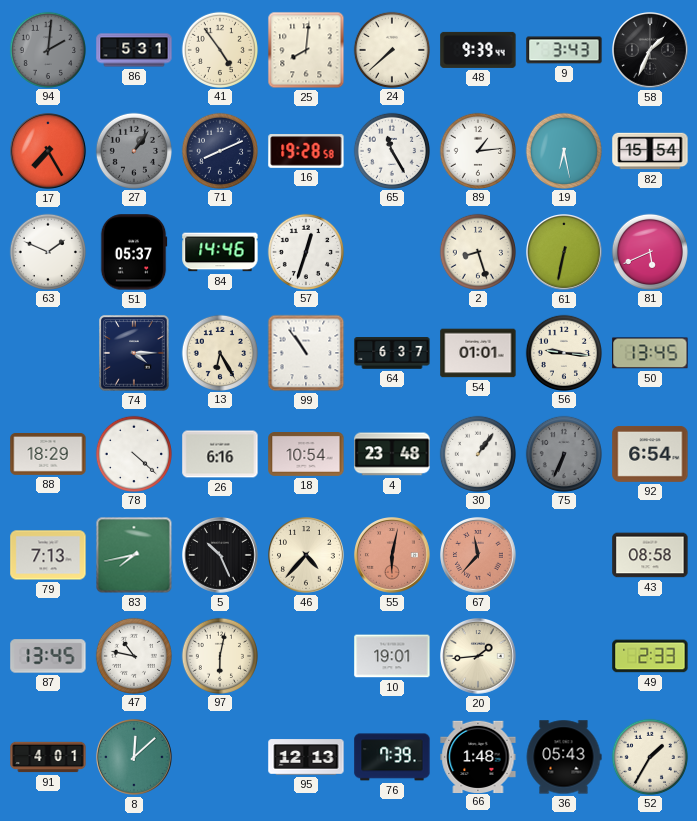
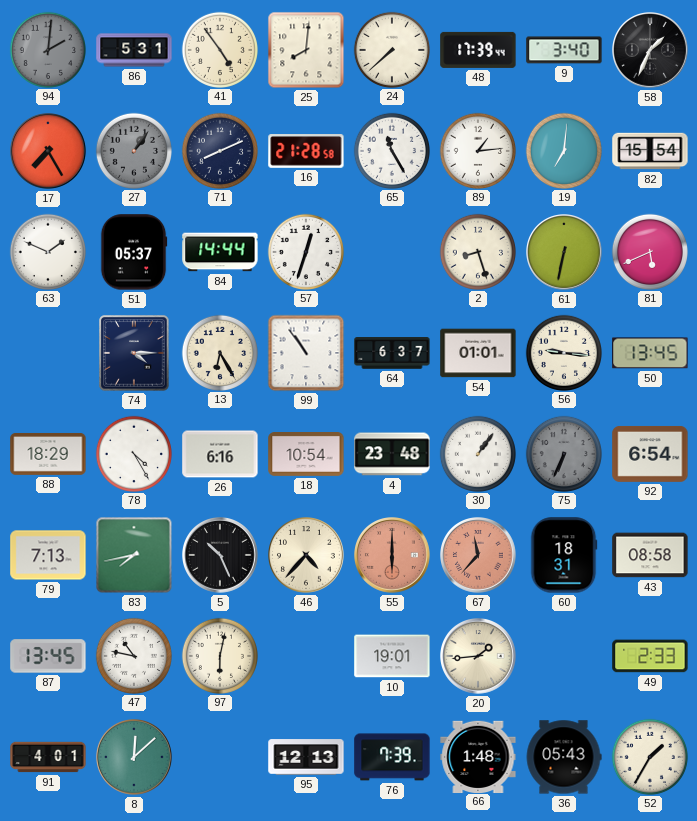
48: 9:39 -> 17:39
9: 3:43 -> 3:40
16: 19:28 -> 21:28
19: 6:28 -> 7:01
84: 14:46 -> 14:44
78: 4:22 -> 4:25
55: 6:02 -> 6:00
60: none -> 18:31
